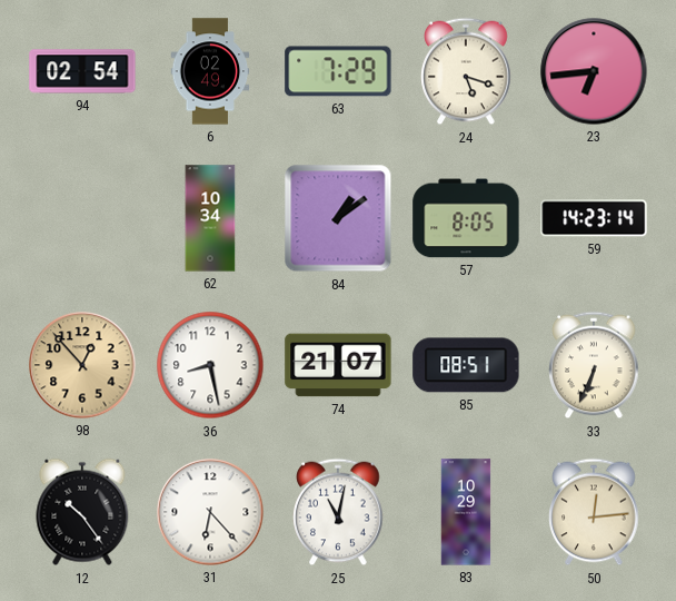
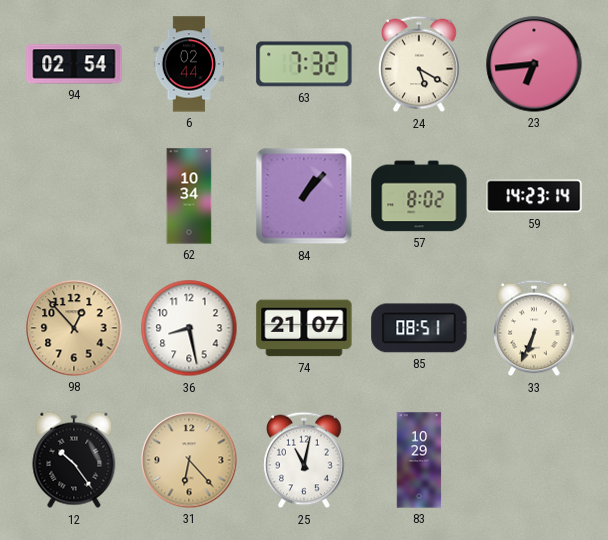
6: 02:49 -> 02:44
63: 7:29 -> 7:32
24: 5:18 -> 5:20
84: 1:09 -> 1:07
57: 8:05 -> 8:02
31 dial: white -> champagne
50: 12:14 -> none
